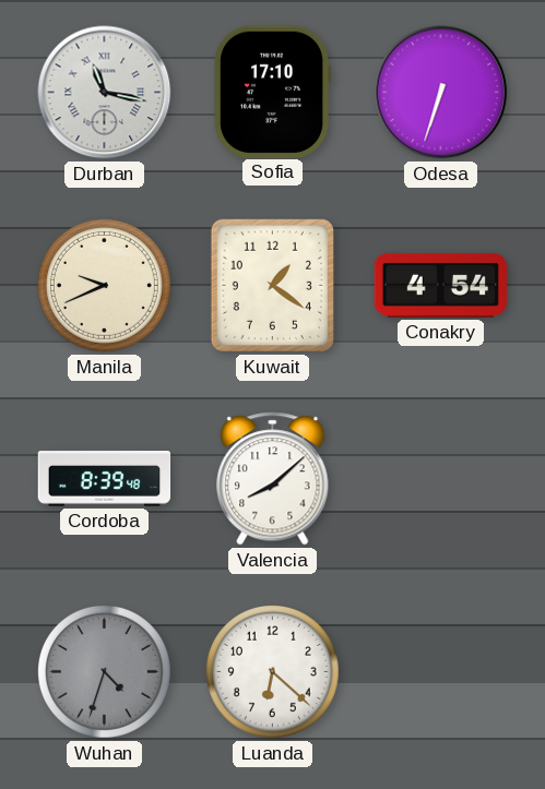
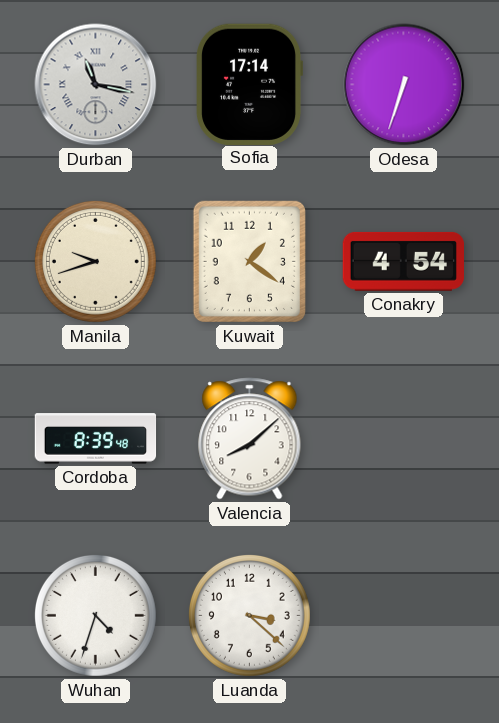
Sofia: 17:10 -> 17:14
Manila: 9:41 -> 9:42
Wuhan dial: grey -> white
Luanda: 6:22 -> 3:22
